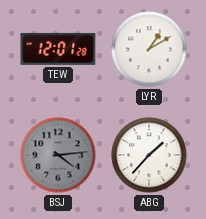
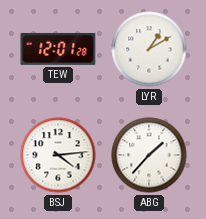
BSJ dial: grey -> white
